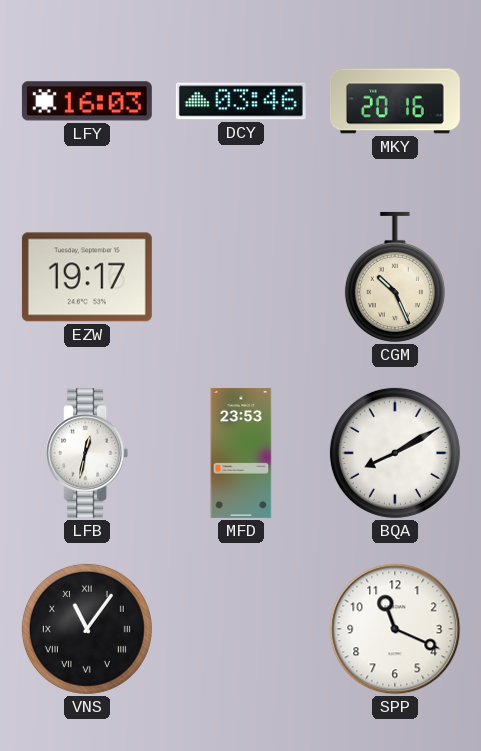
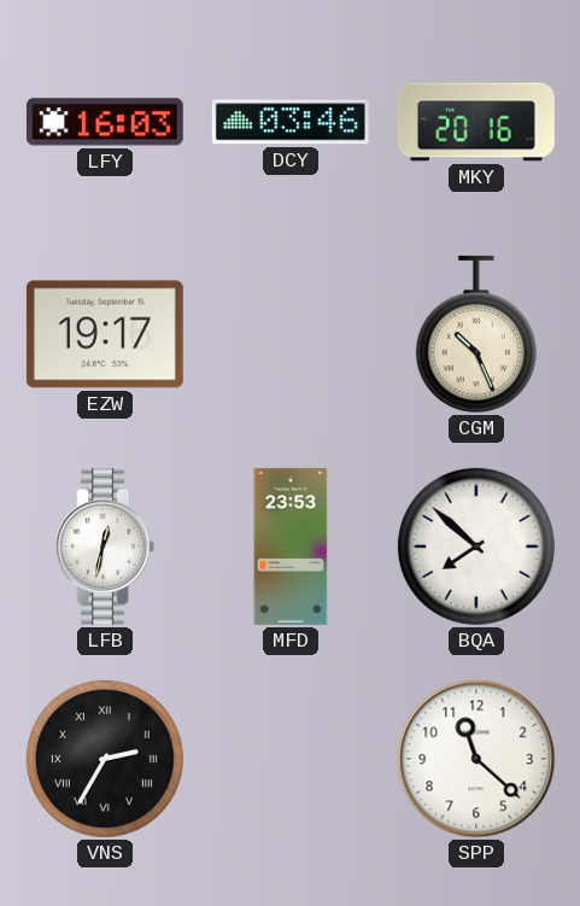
BQA: 8:10 -> 7:52
VNS: 11:06 -> 2:35
SPP: 11:19 -> 11:22
